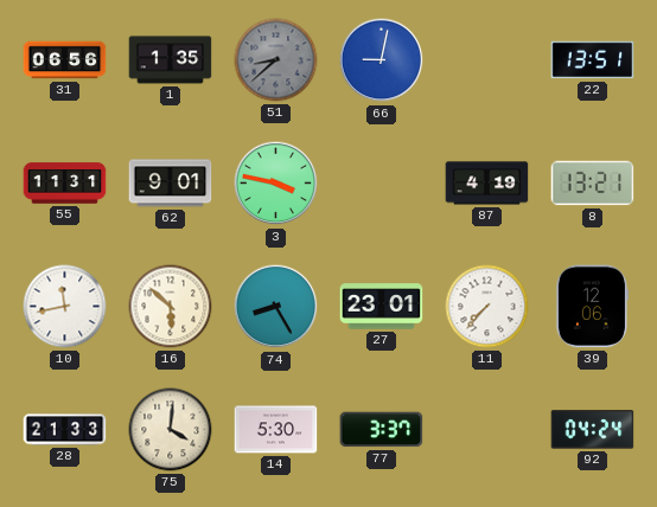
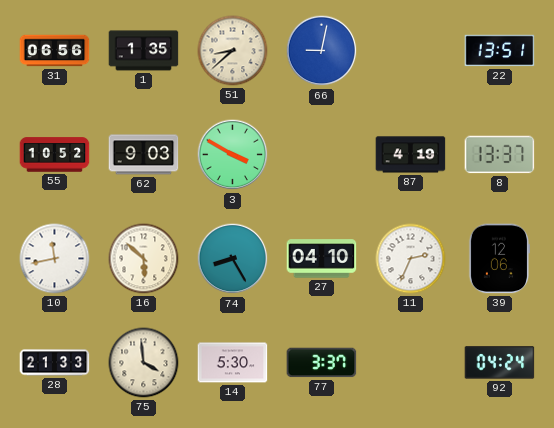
51 dial: grey -> cream
55: 11:31 -> 10:52
62: 9:01 -> 9:03
3: 3:47 -> 3:50
8: 13:21 -> 13:37
27: 23:01 -> 04:10
11: 7:37 -> 2:34
75: 4:01 -> 3:59
